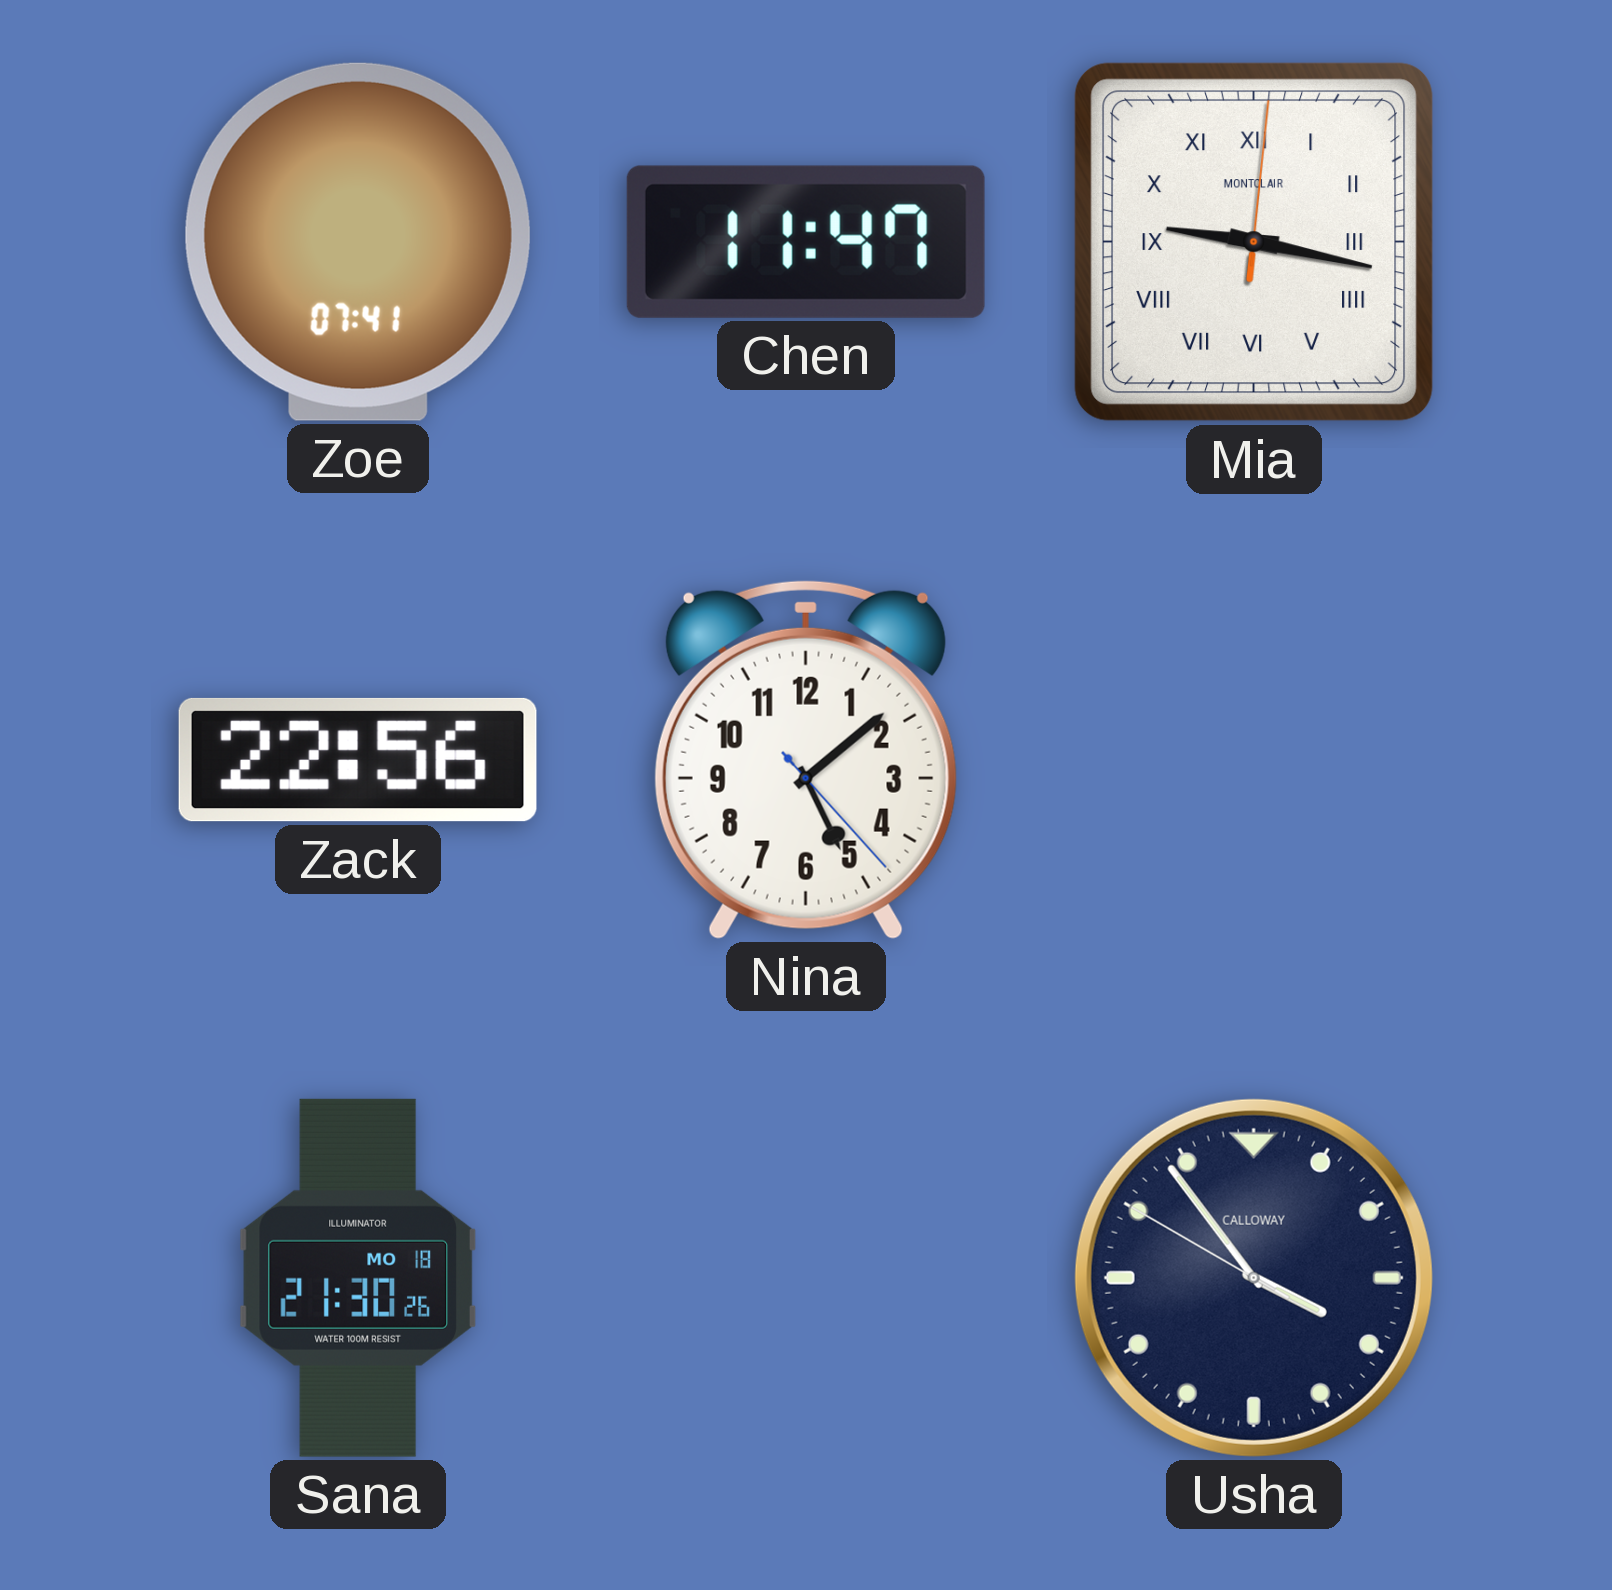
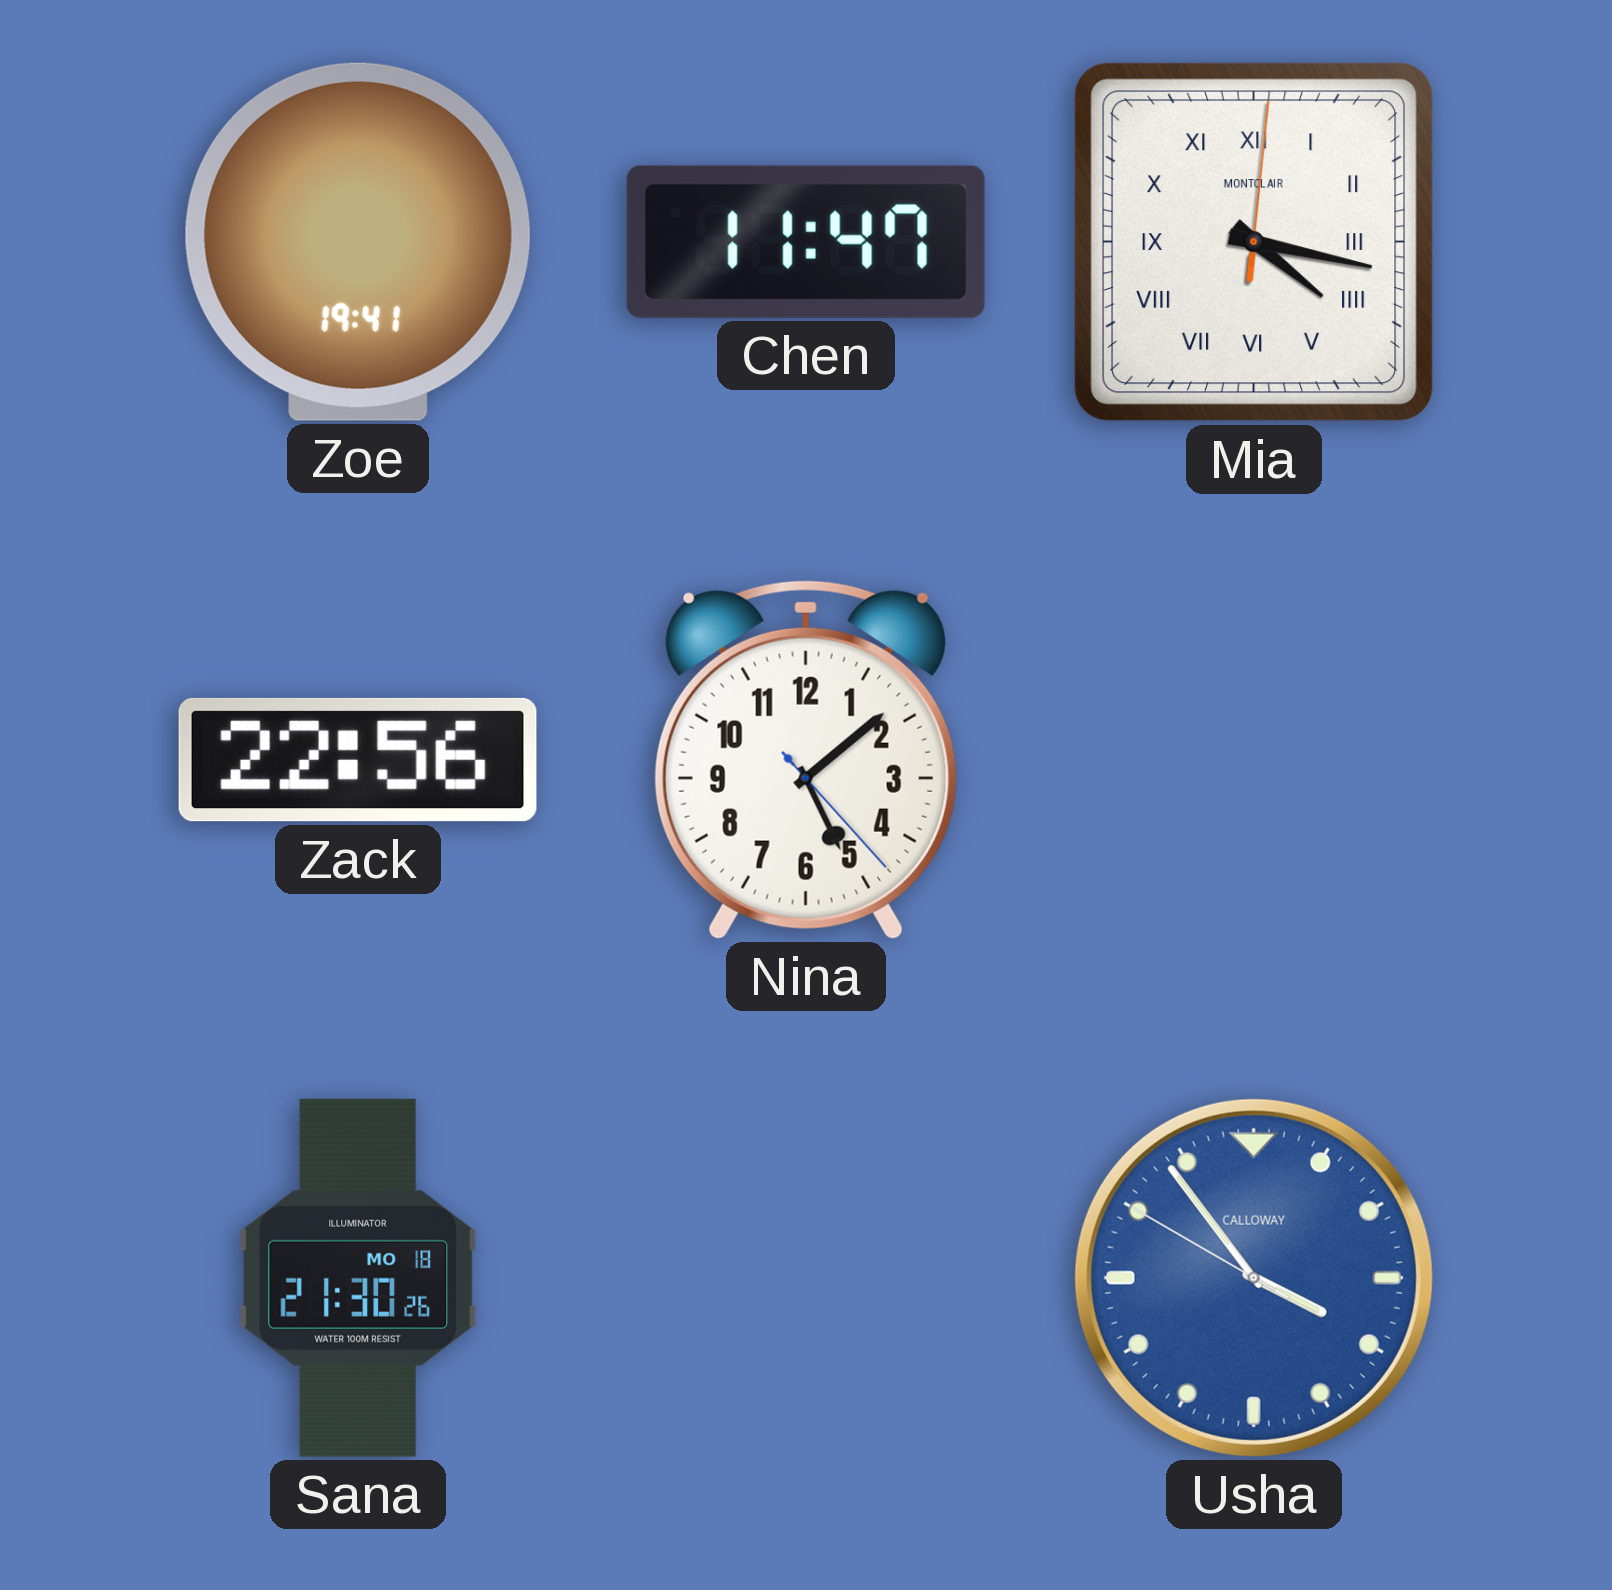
Zoe: 07:41 -> 19:41
Mia: 9:17 -> 4:17
Usha dial: navy -> blue
